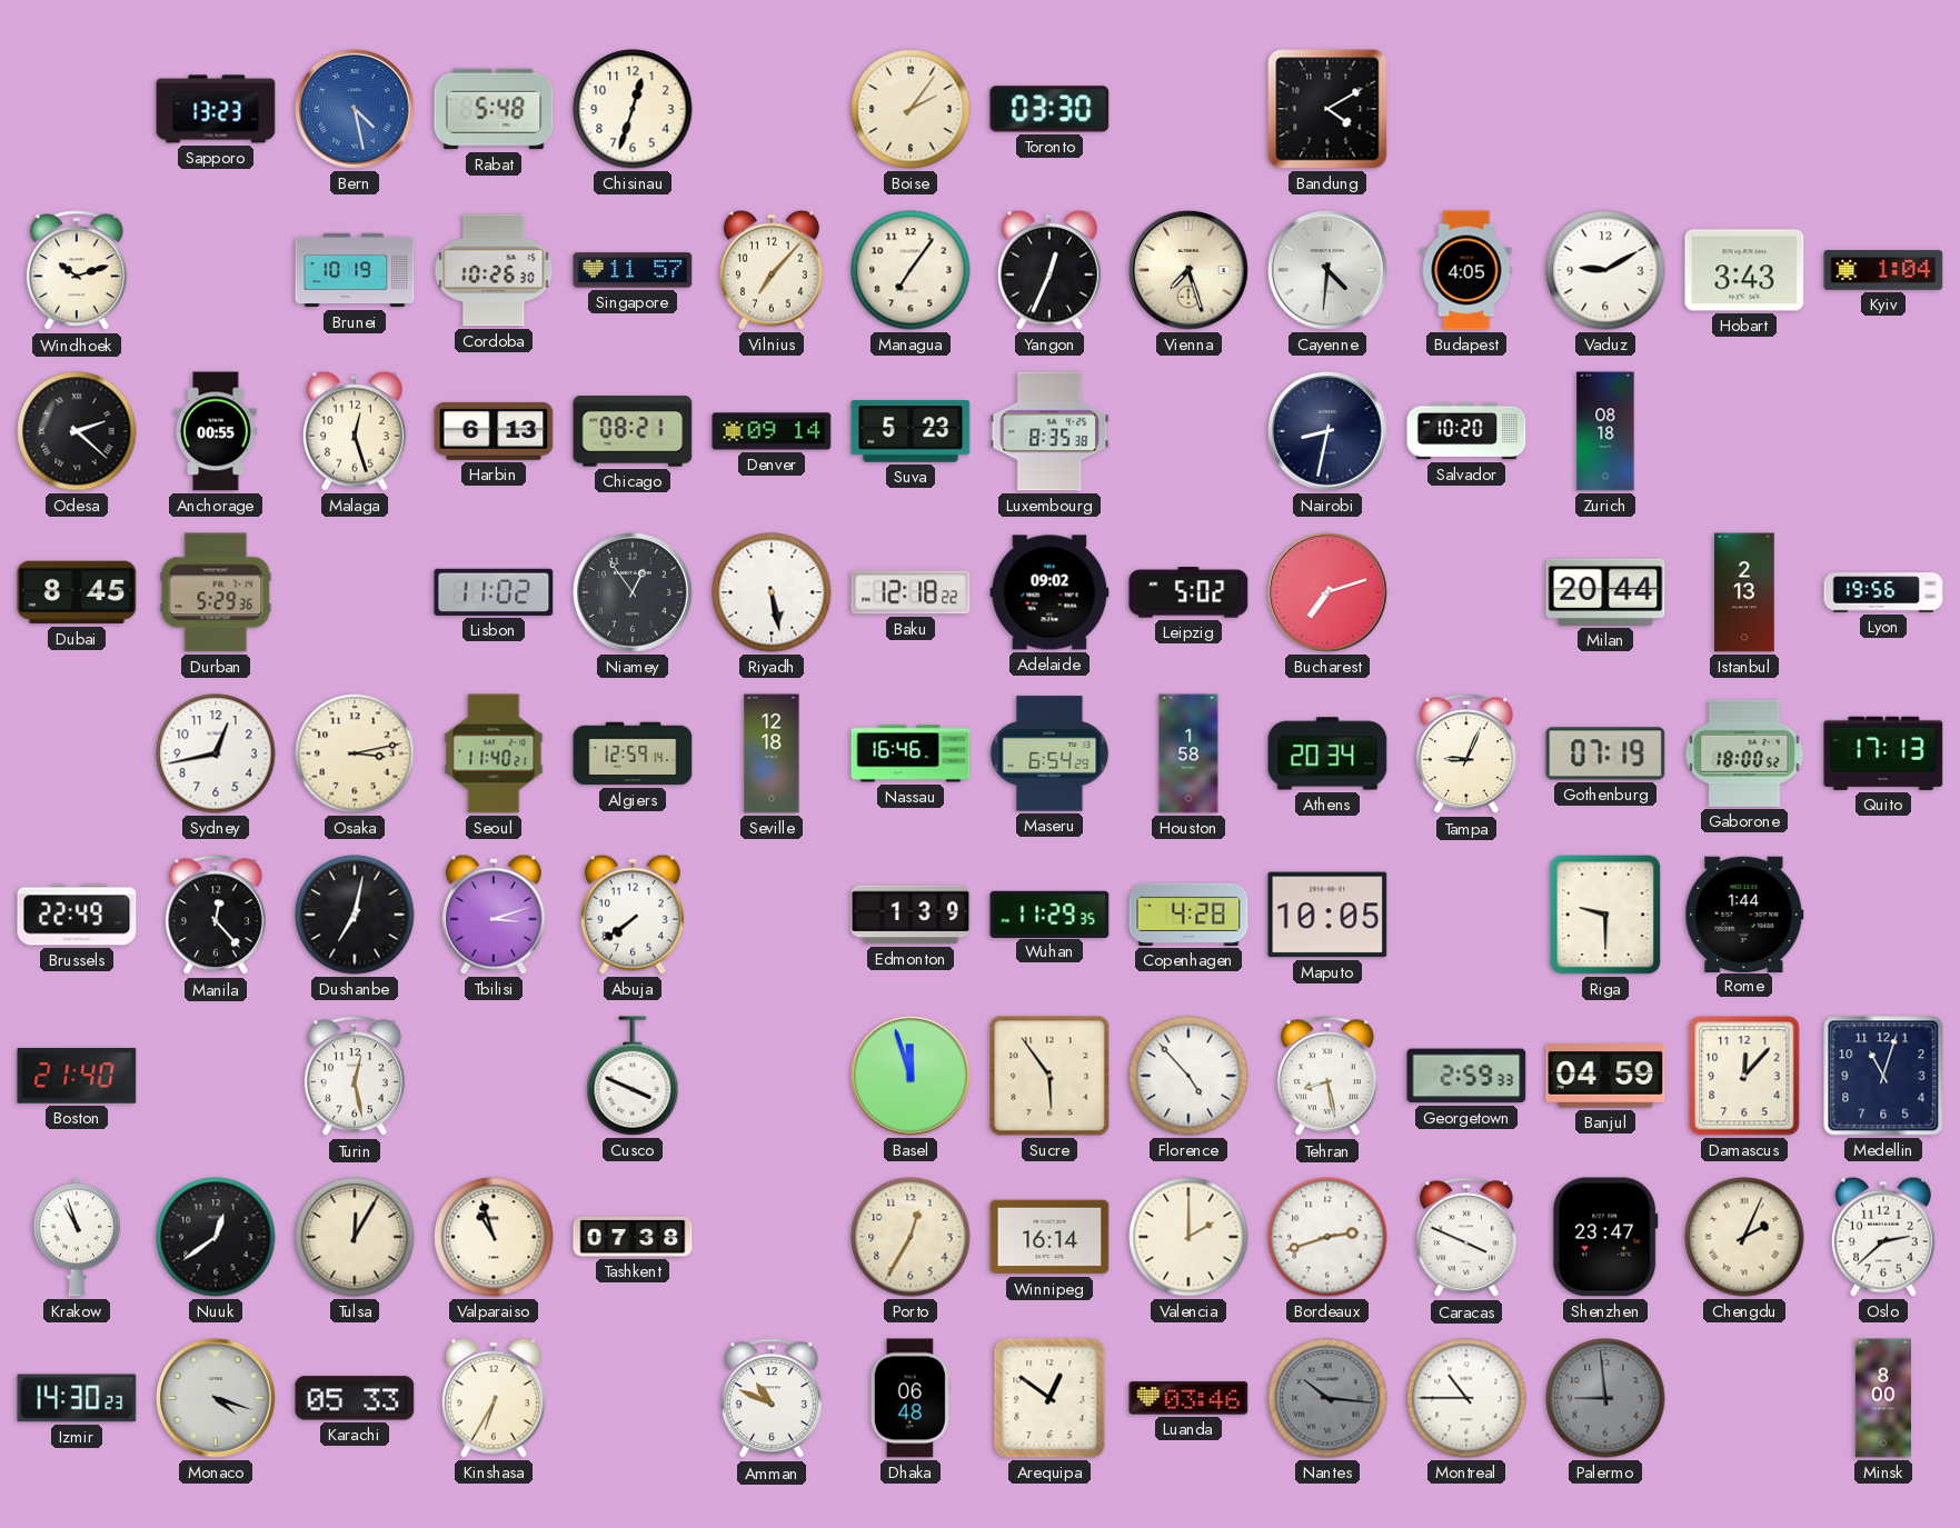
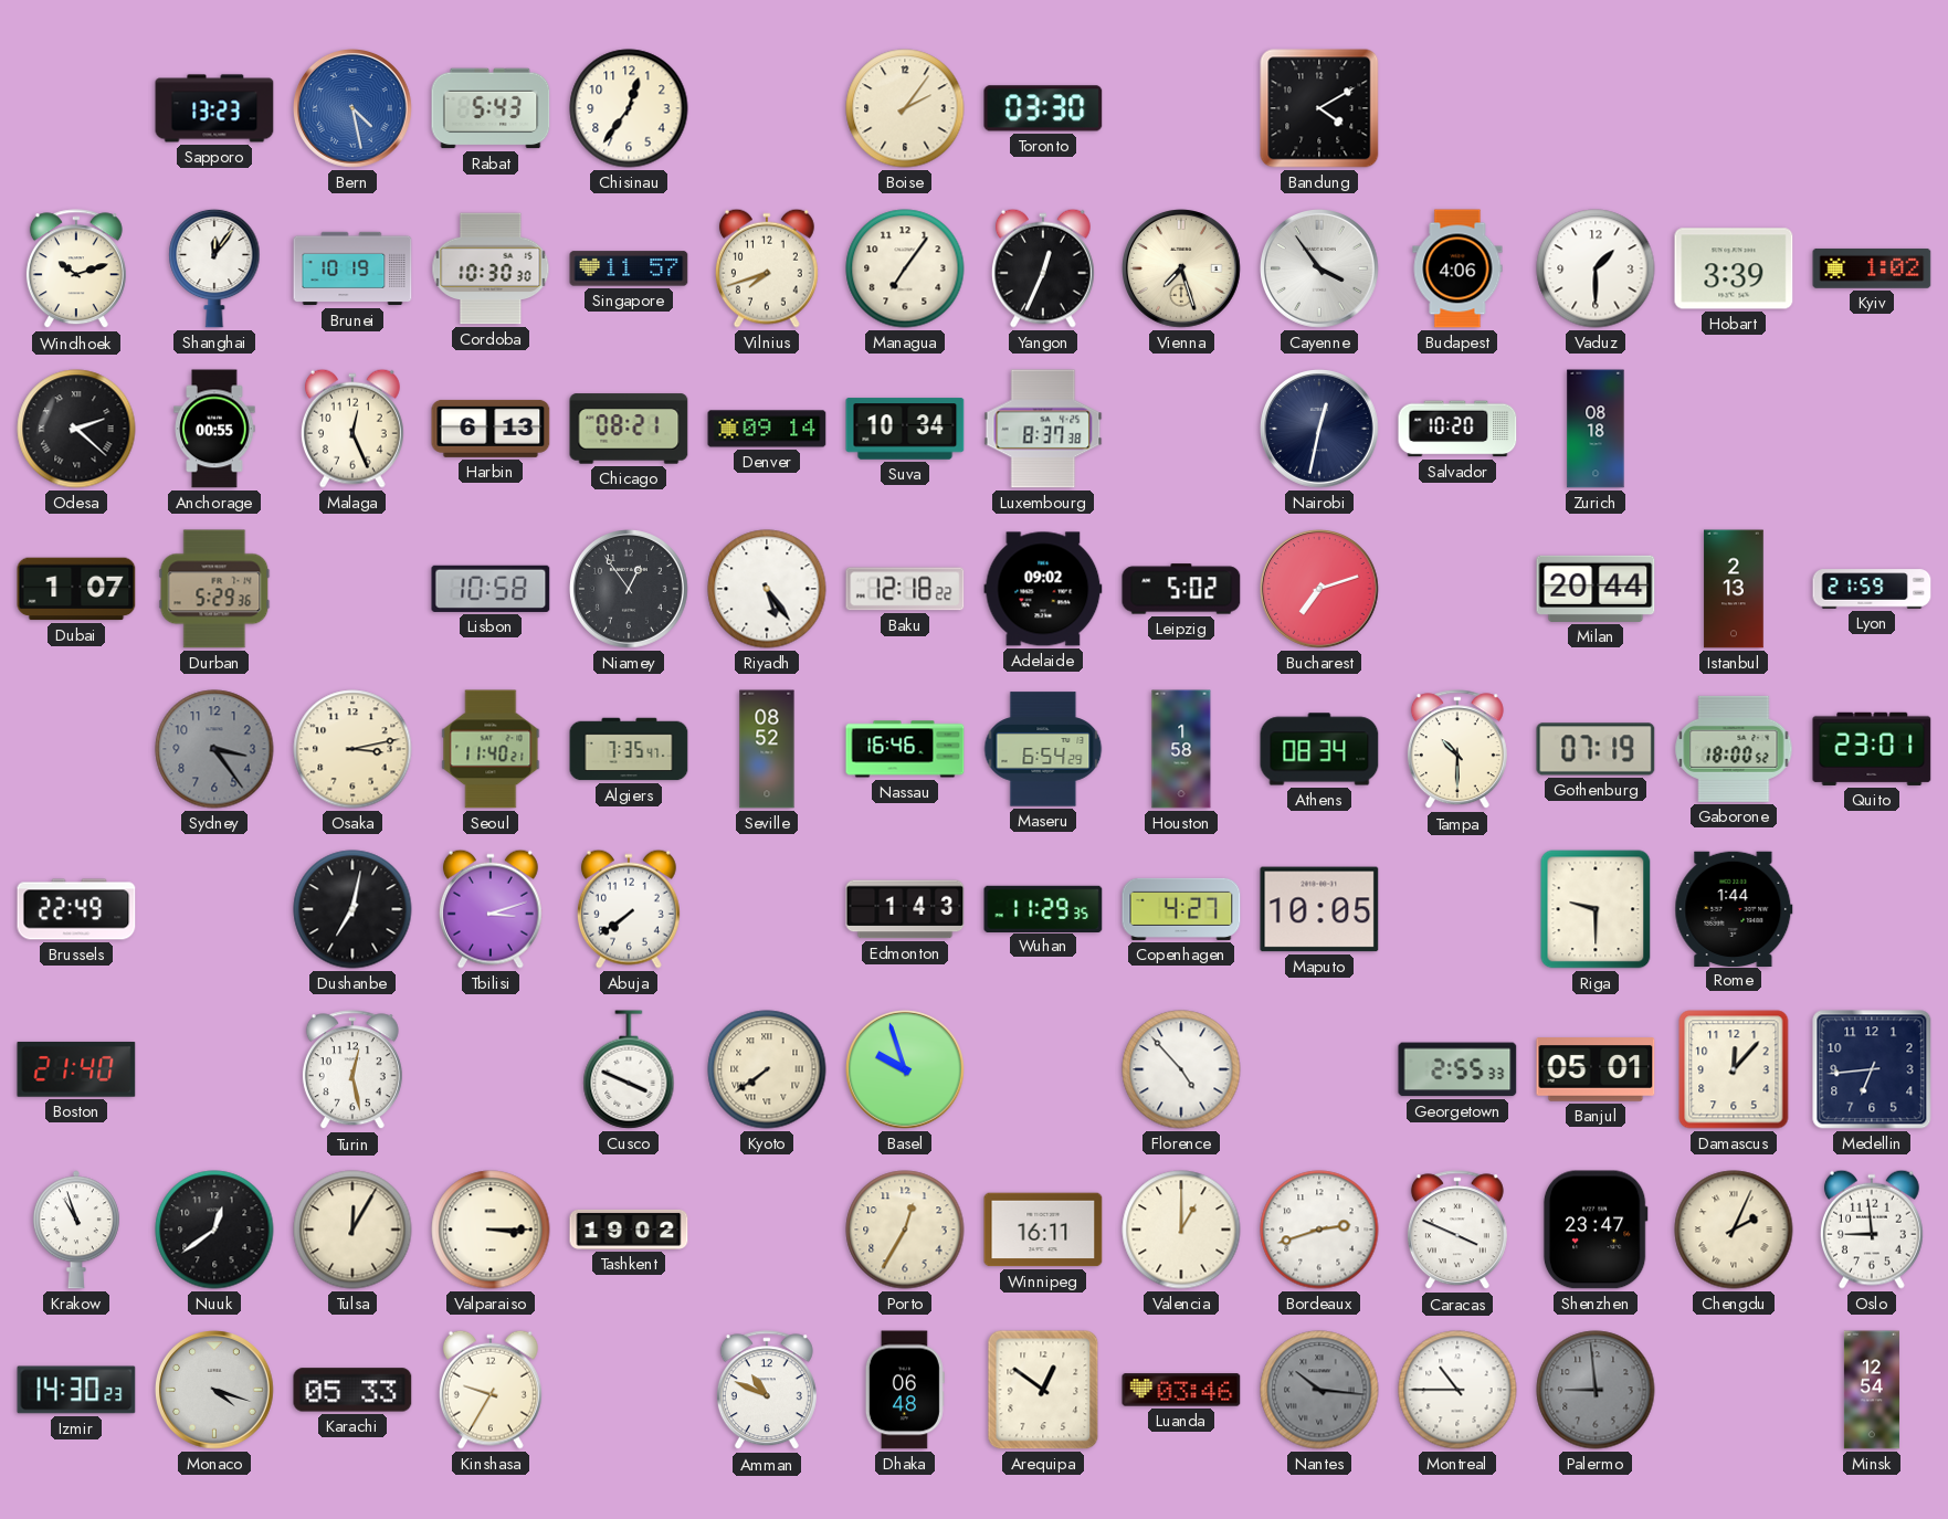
Rabat: 5:48 -> 5:43
Chisinau: 12:33 -> 12:36
Shanghai: none -> 12:06
Cordoba: 10:26 -> 10:30
Vilnius: 7:07 -> 7:42
Cayenne: 4:31 -> 3:54
Budapest: 4:05 -> 4:06
Vaduz: 9:10 -> 1:30
Hobart: 3:43 -> 3:39
Kyiv: 1:04 -> 1:02
Malaga: 12:27 -> 12:26
Suva: 5:23 -> 10:34
Luxembourg: 8:35 -> 8:37
Nairobi: 8:32 -> 12:32
Dubai: 8:45 -> 1:07
Lisbon: 11:02 -> 10:58
Riyadh: 5:28 -> 5:24
Lyon: 19:56 -> 21:59
Sydney: 12:43 -> 3:24
Sydney dial: white -> grey
Algiers: 12:59 -> 7:35
Seville: 12:18 -> 08:52
Athens: 20:34 -> 08:34
Tampa: 9:04 -> 10:30
Quito: 17:13 -> 23:01
Manila: 12:23 -> none
Edmonton: 1:39 -> 1:43
Copenhagen: 4:28 -> 4:27
Kyoto: none -> 7:39
Basel: 11:57 -> 9:57
Sucre: 5:54 -> none
Tehran: 8:28 -> none
Georgetown: 2:59 -> 2:55
Banjul: 04:59 -> 05:01
Medellin: 11:03 -> 6:44
Valparaiso: 10:57 -> 3:15
Tashkent: 07:38 -> 19:02
Winnipeg: 16:14 -> 16:11
Valencia: 2:00 -> 1:00
Oslo: 2:38 -> 8:59
Kinshasa: 6:35 -> 9:35
Minsk: 8:00 -> 12:54
